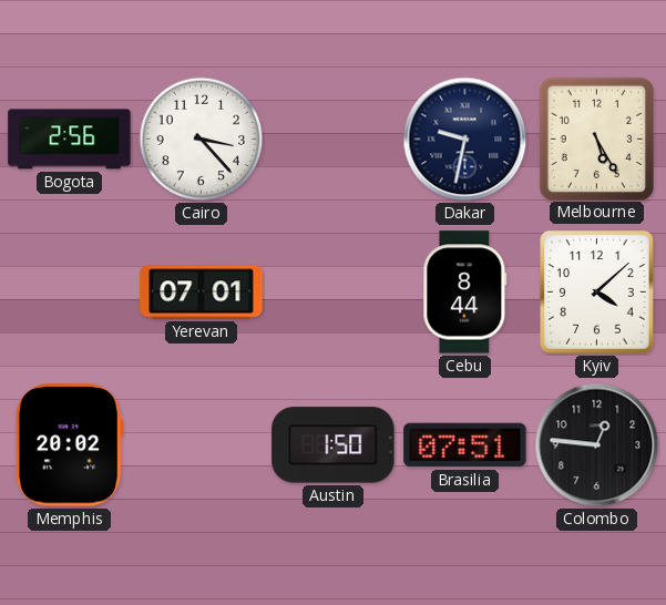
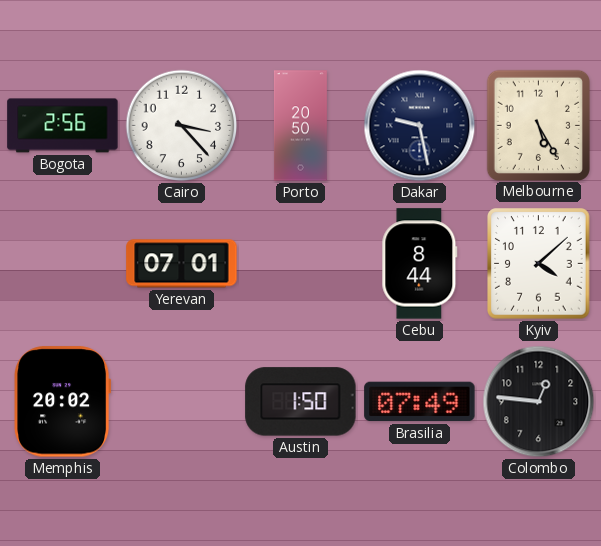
Porto: none -> 20:50
Dakar: 9:32 -> 9:28
Brasilia: 07:51 -> 07:49
